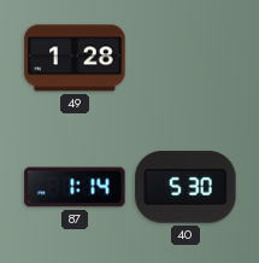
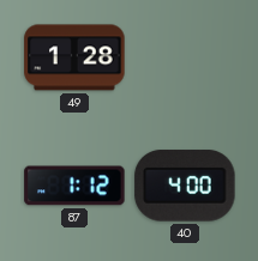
87: 1:14 -> 1:12
40: 5:30 -> 4:00
